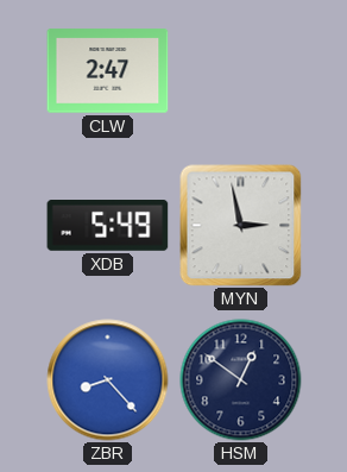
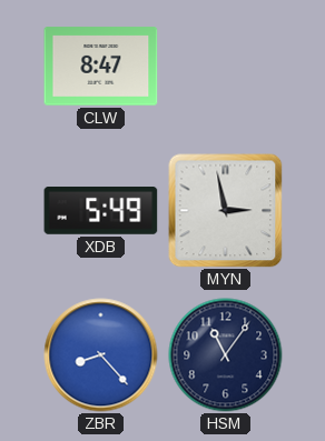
CLW: 2:47 -> 8:47
HSM: 12:51 -> 11:06
